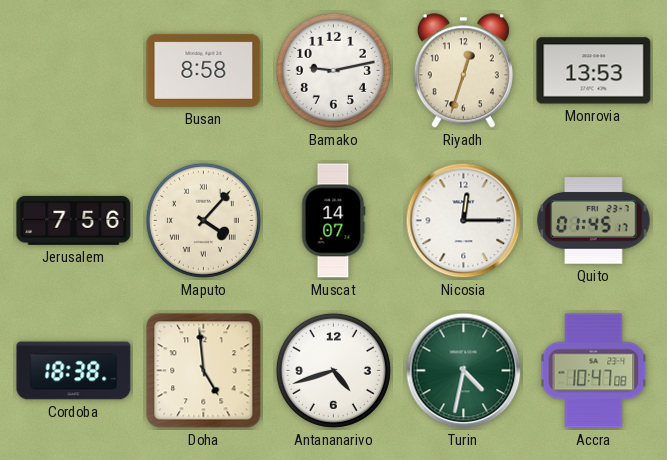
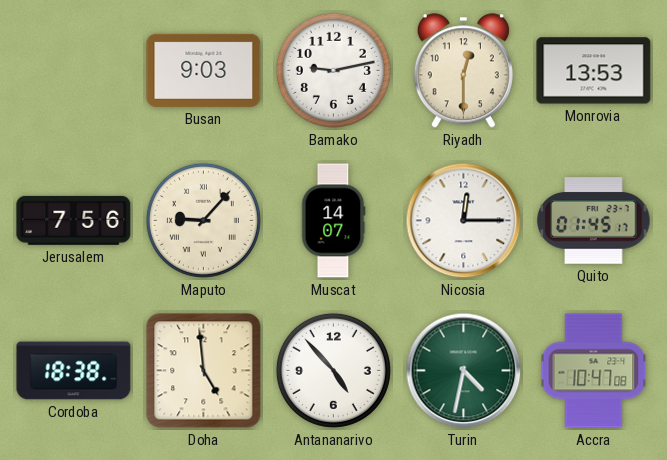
Busan: 8:58 -> 9:03
Riyadh: 12:33 -> 12:30
Maputo: 4:07 -> 9:07
Antananarivo: 4:42 -> 4:53
